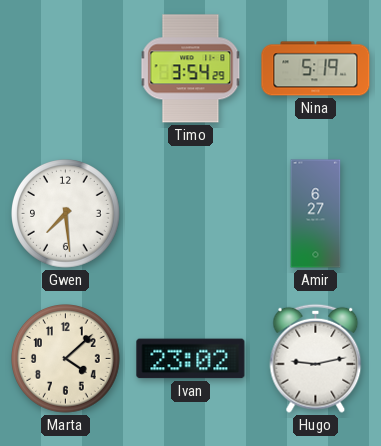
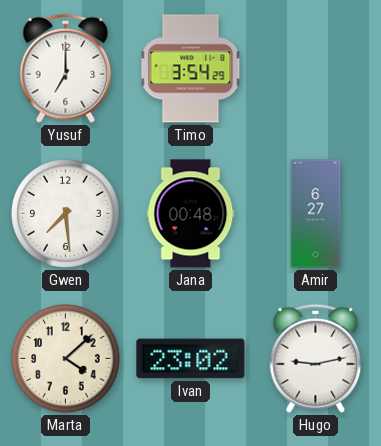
Yusuf: none -> 7:00
Nina: 5:19 -> none
Jana: none -> 00:48
